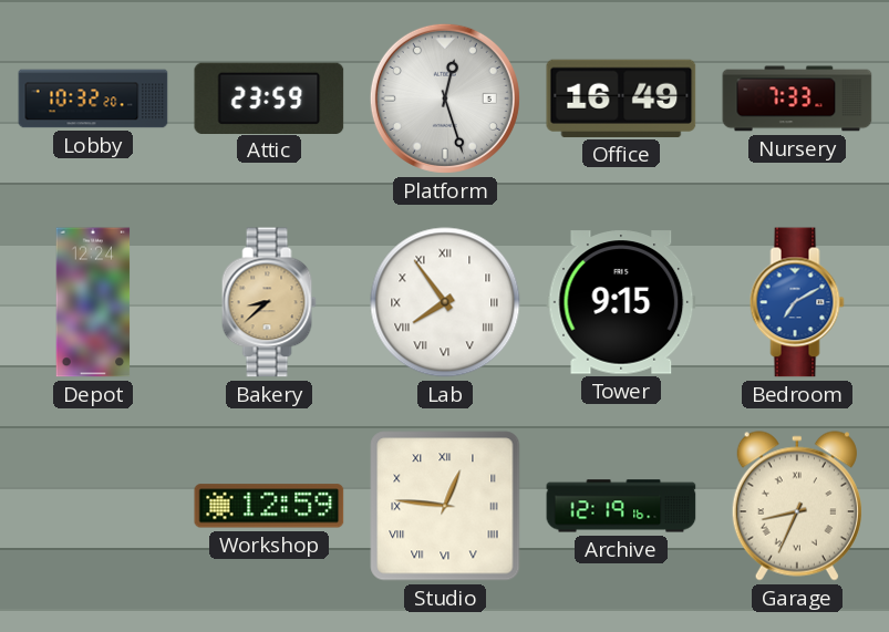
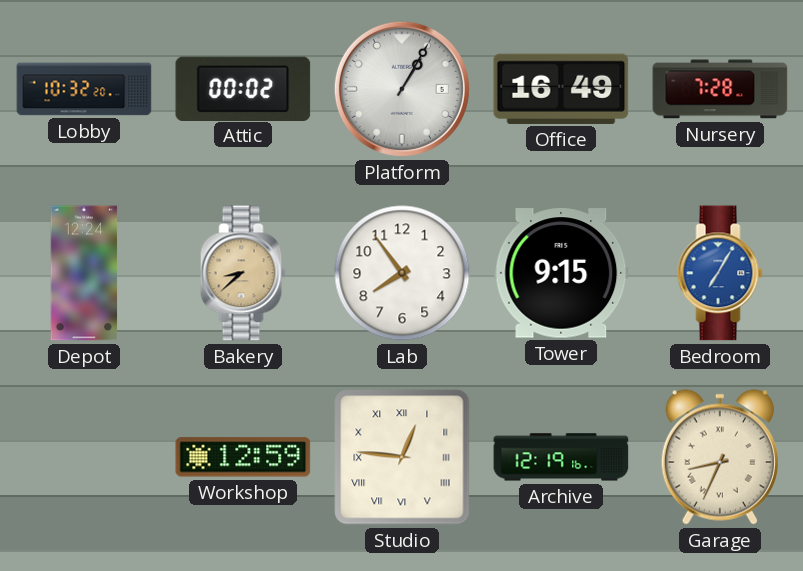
Attic: 23:59 -> 00:02
Platform: 12:27 -> 1:05
Nursery: 7:33 -> 7:28
Lab numerals: Roman -> Arabic
Bedroom: 7:10 -> 7:05
